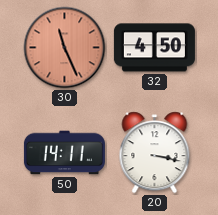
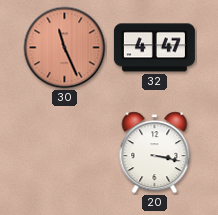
32: 4:50 -> 4:47
50: 14:11 -> none
